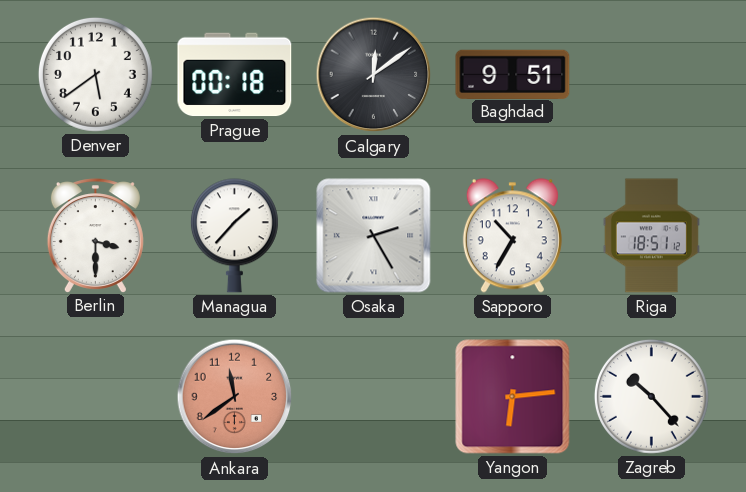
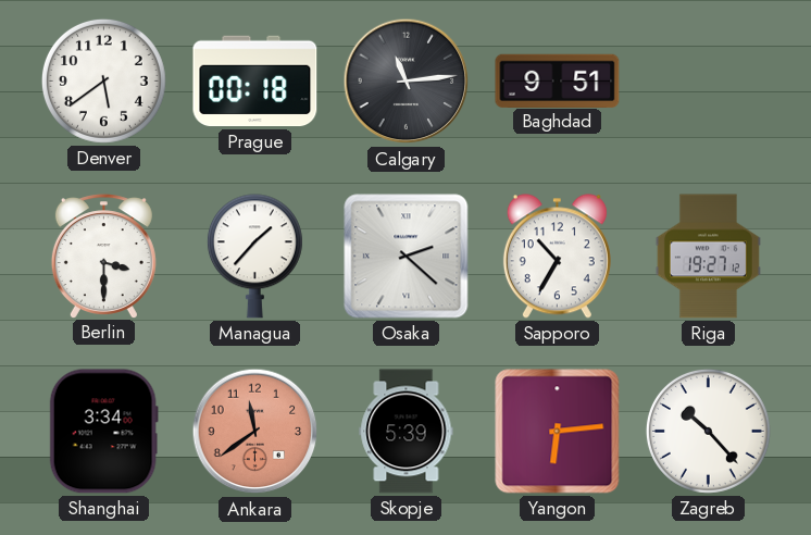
Calgary: 12:09 -> 11:14
Osaka: 2:25 -> 2:22
Riga: 18:51 -> 19:27
Shanghai: none -> 3:34
Skopje: none -> 5:39
